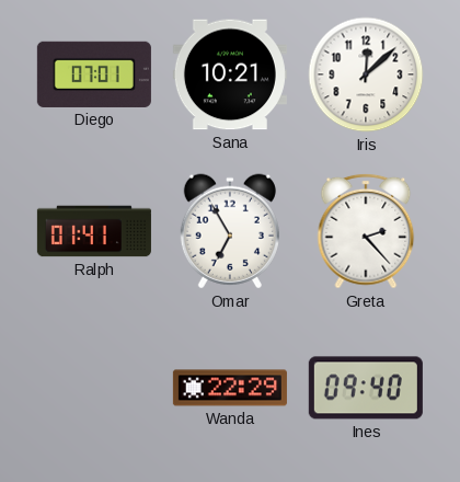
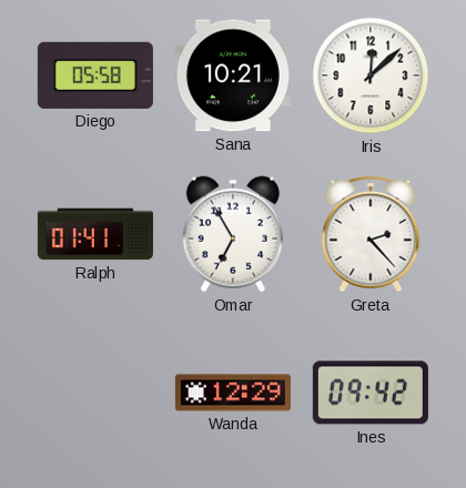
Diego: 07:01 -> 05:58
Wanda: 22:29 -> 12:29
Ines: 09:40 -> 09:42
